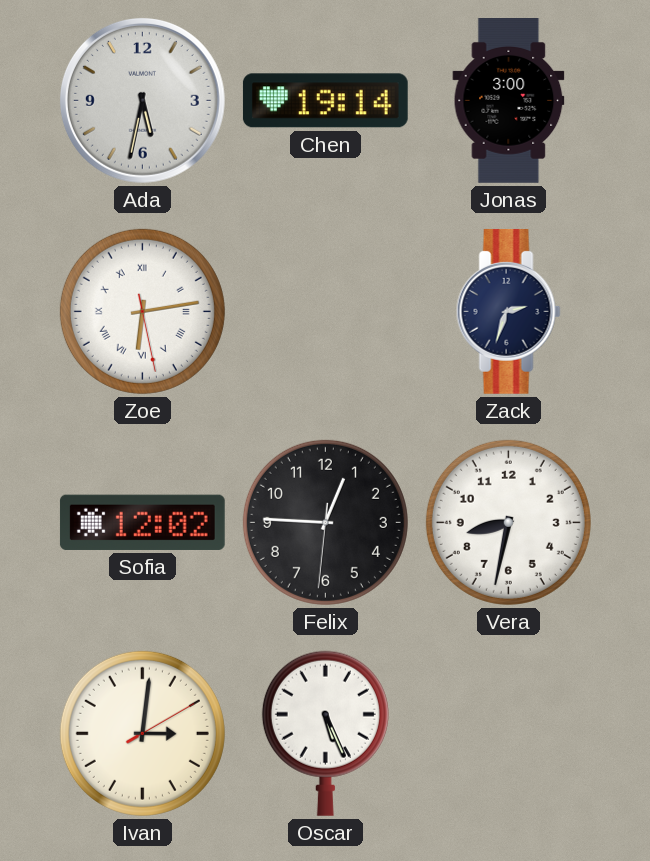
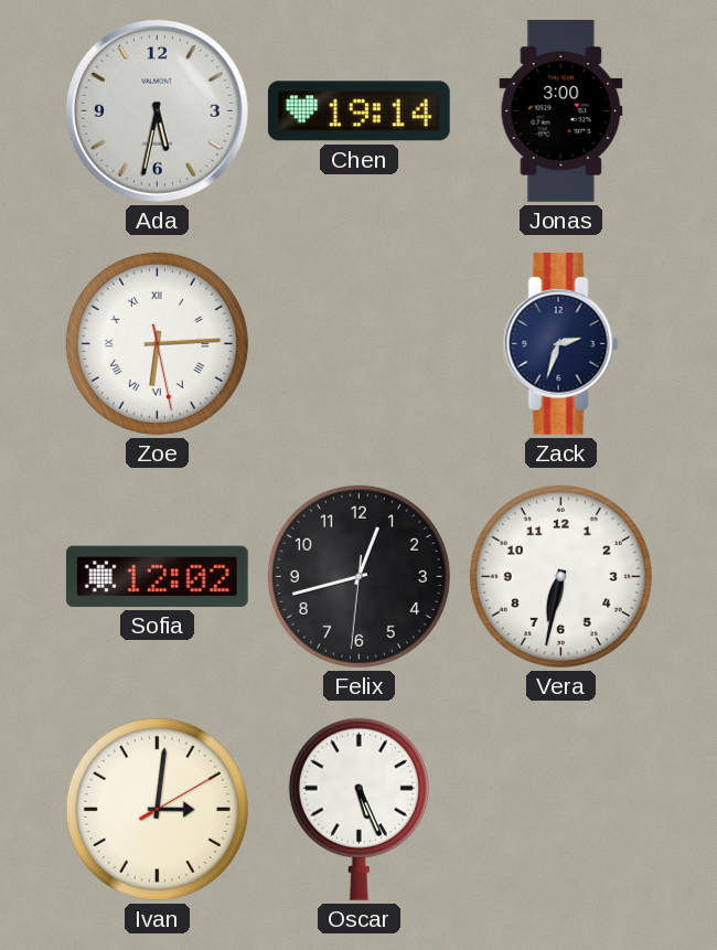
Zoe: 6:13 -> 6:14
Felix: 12:45 -> 12:42
Vera: 8:32 -> 6:32
